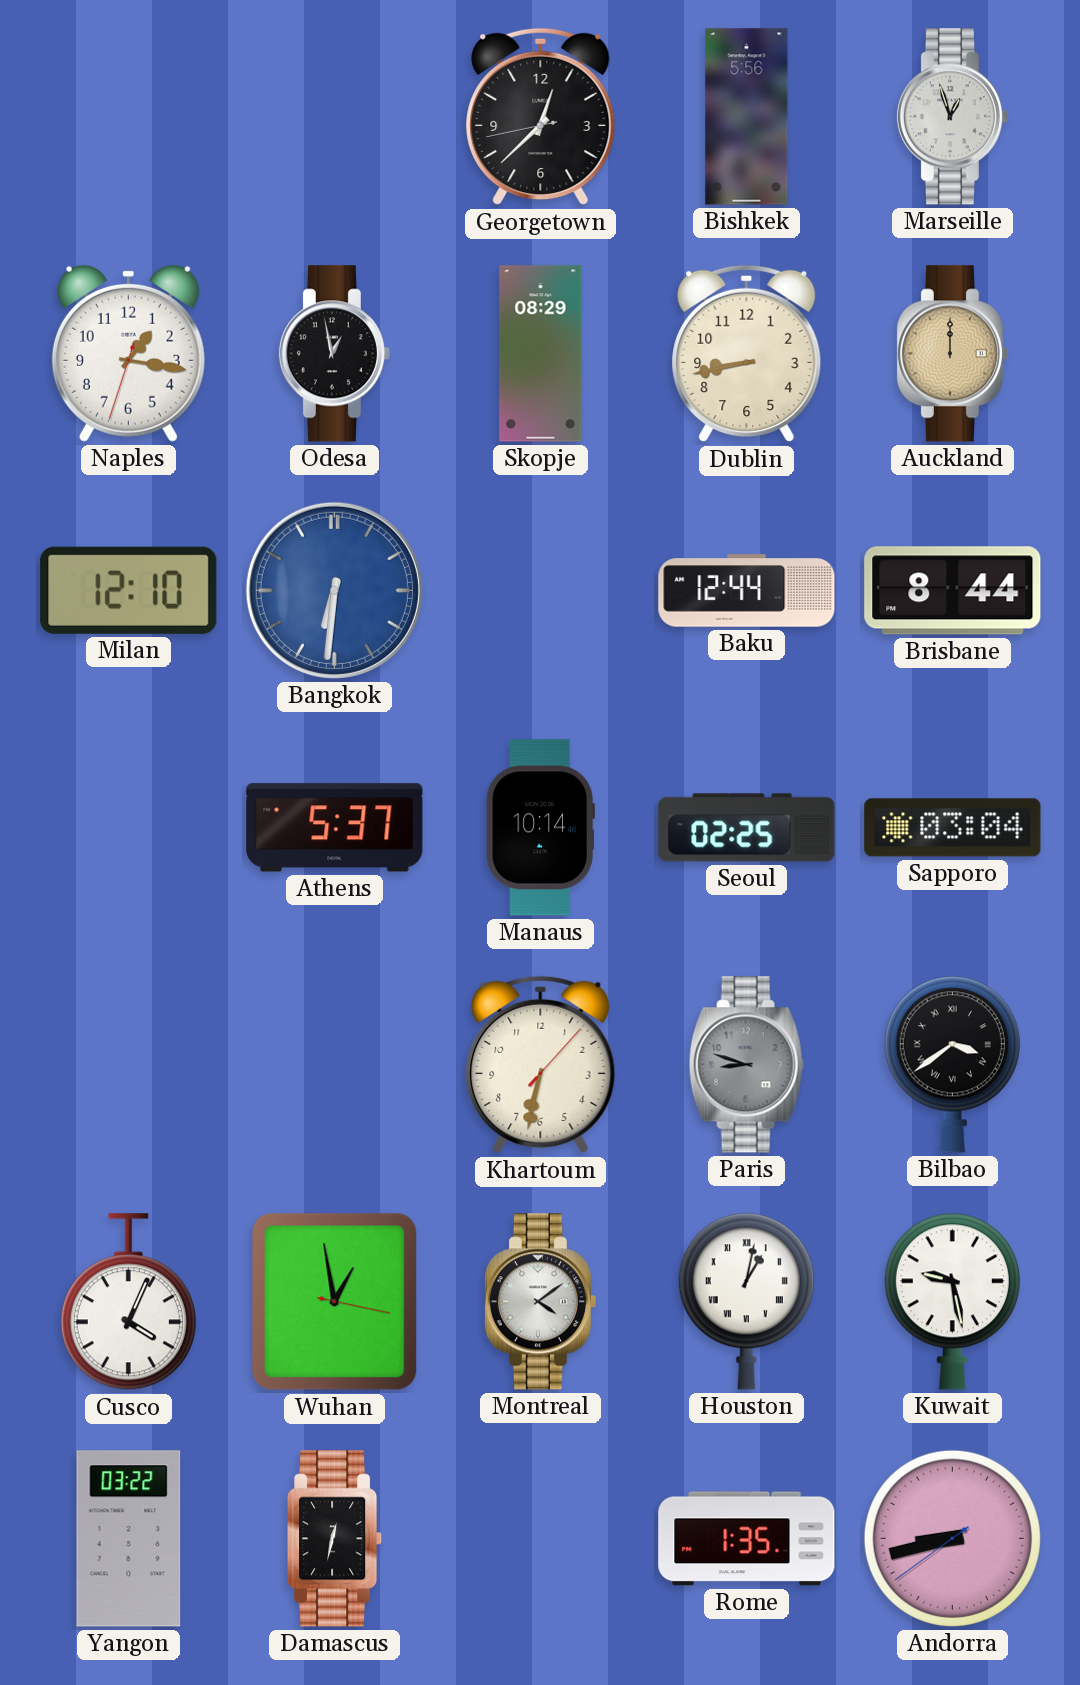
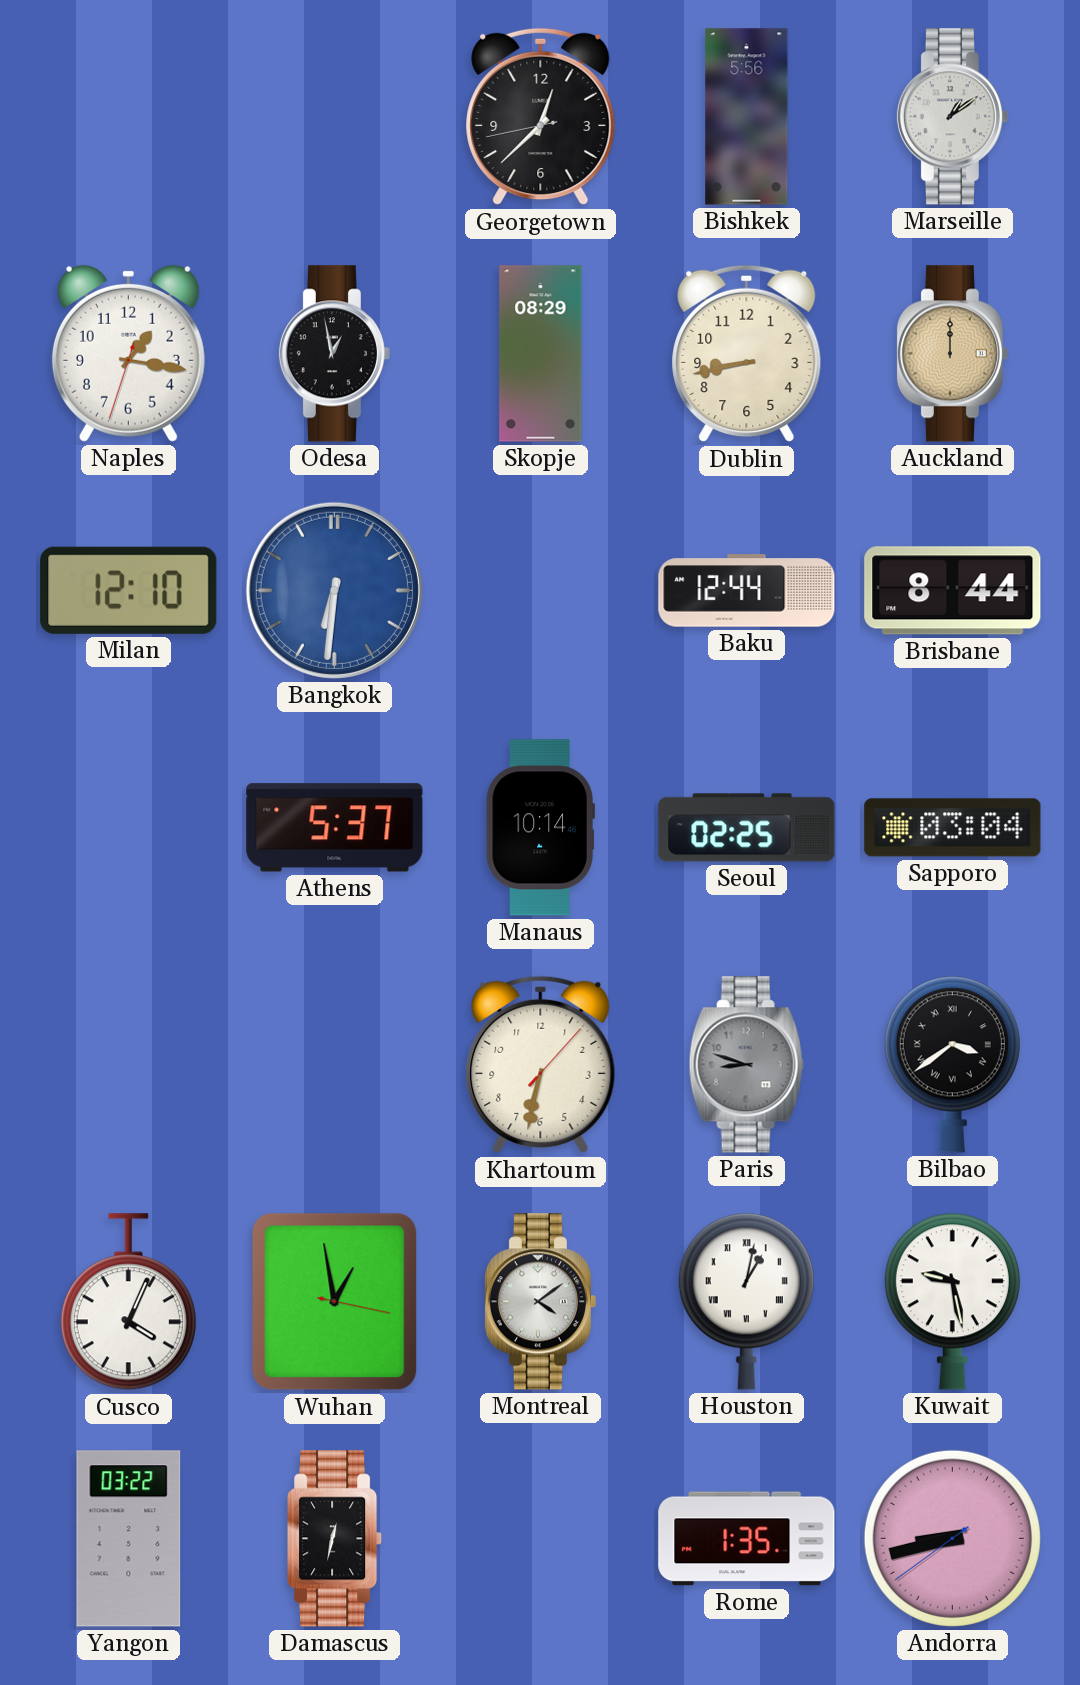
Marseille: 12:57 -> 1:09
